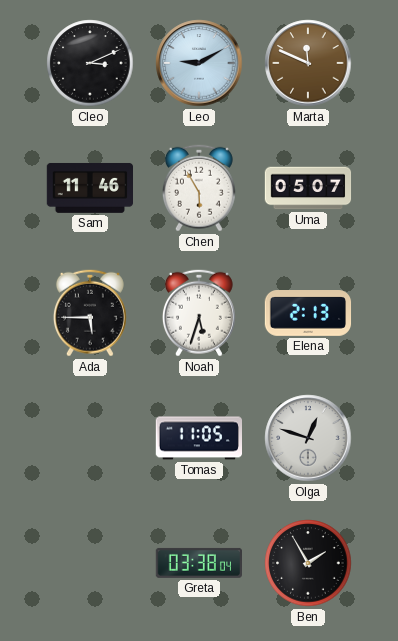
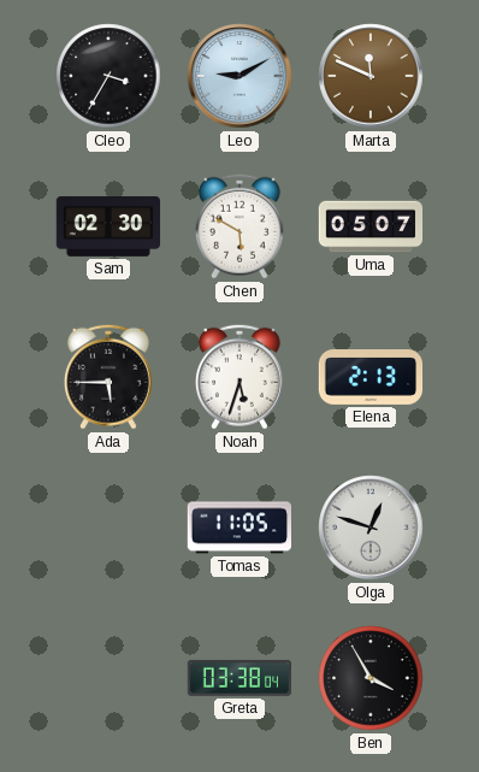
Cleo: 3:11 -> 3:35
Sam: 11:46 -> 02:30
Chen: 5:55 -> 5:50
Ben: 1:55 -> 3:55
